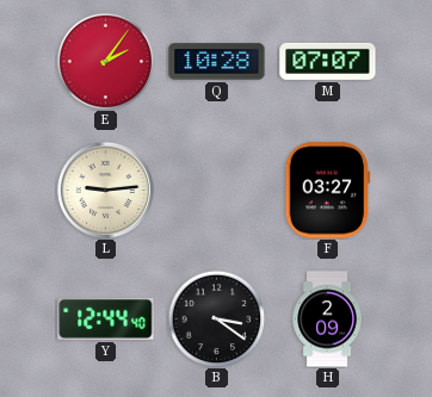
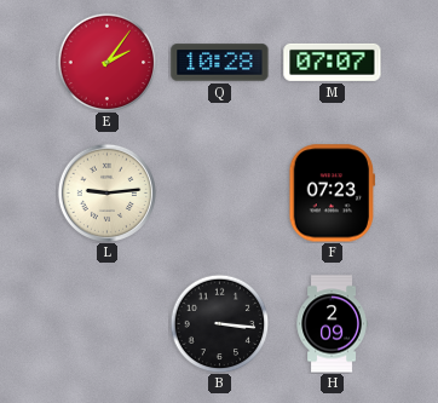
F: 03:27 -> 07:23
Y: 12:44 -> none
B: 3:21 -> 3:16
